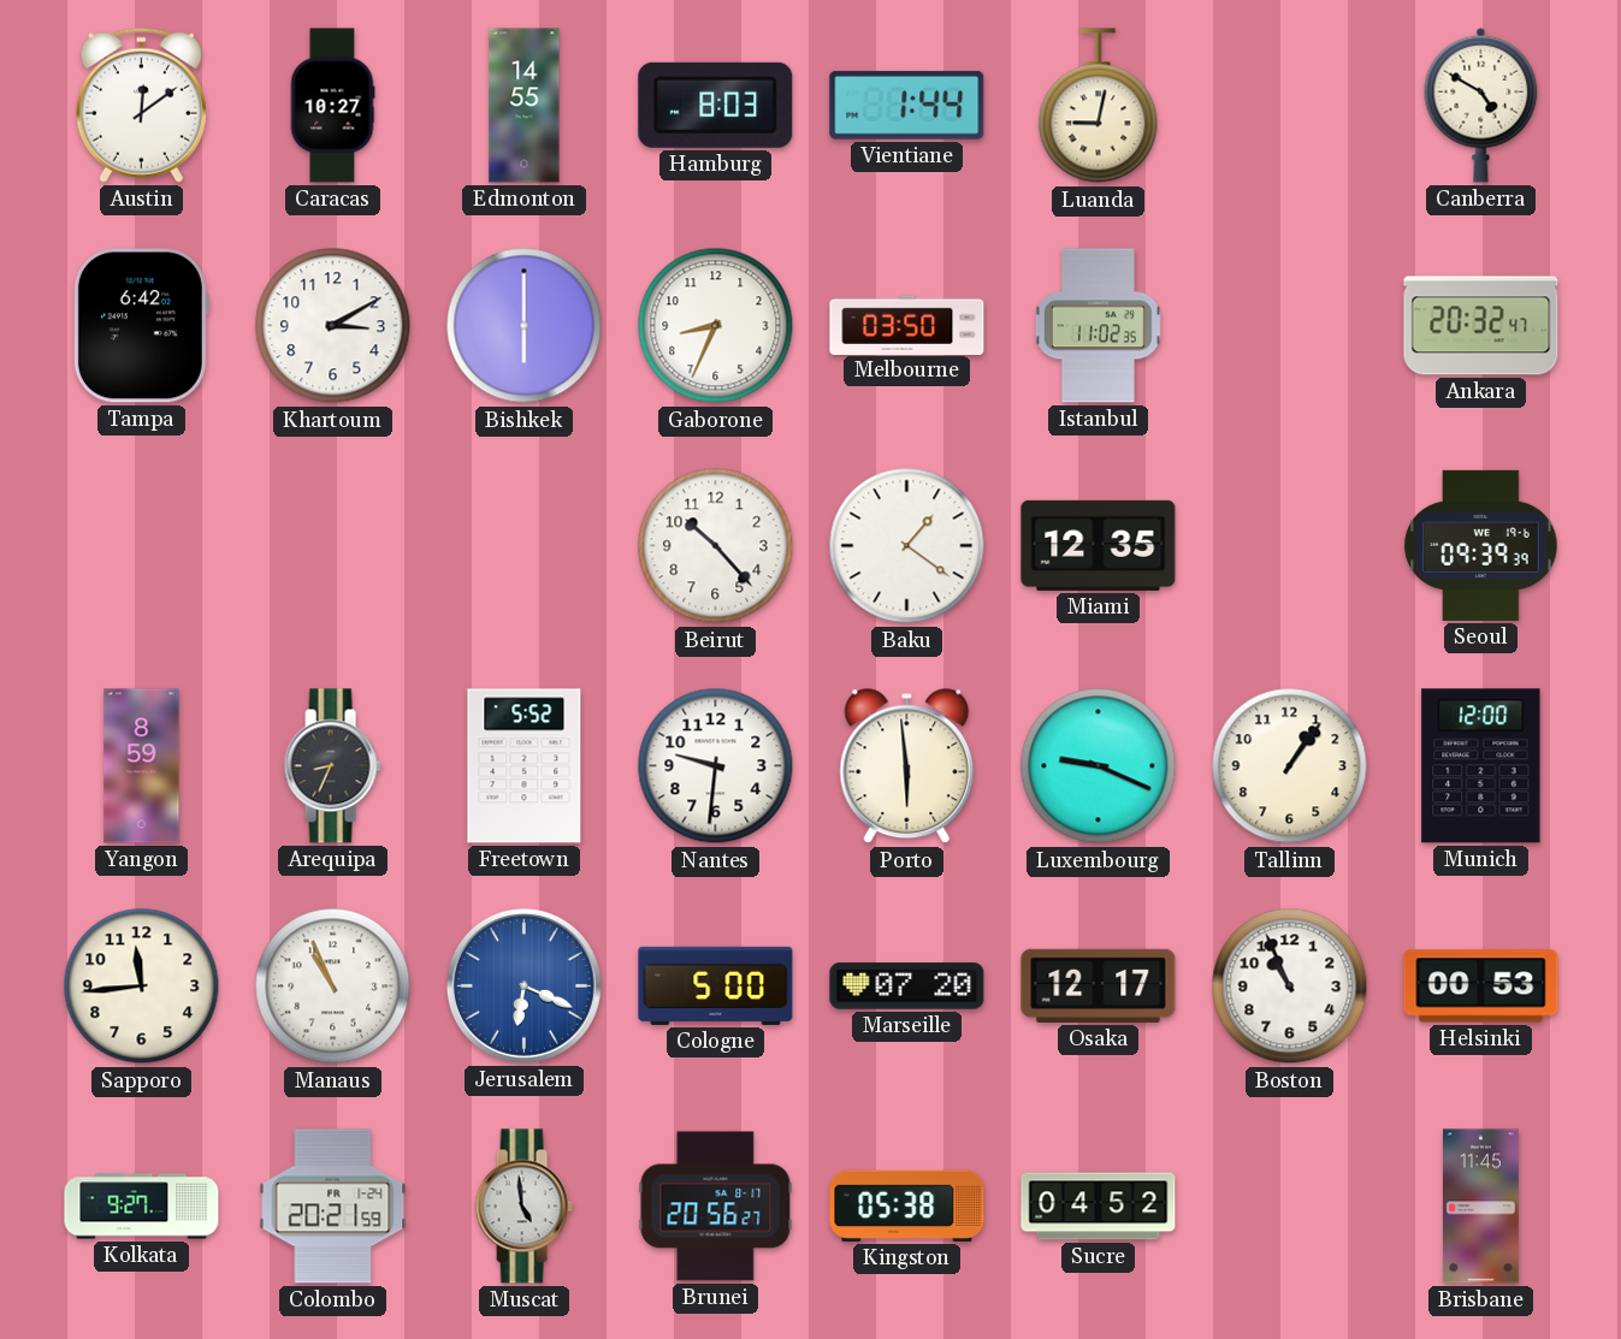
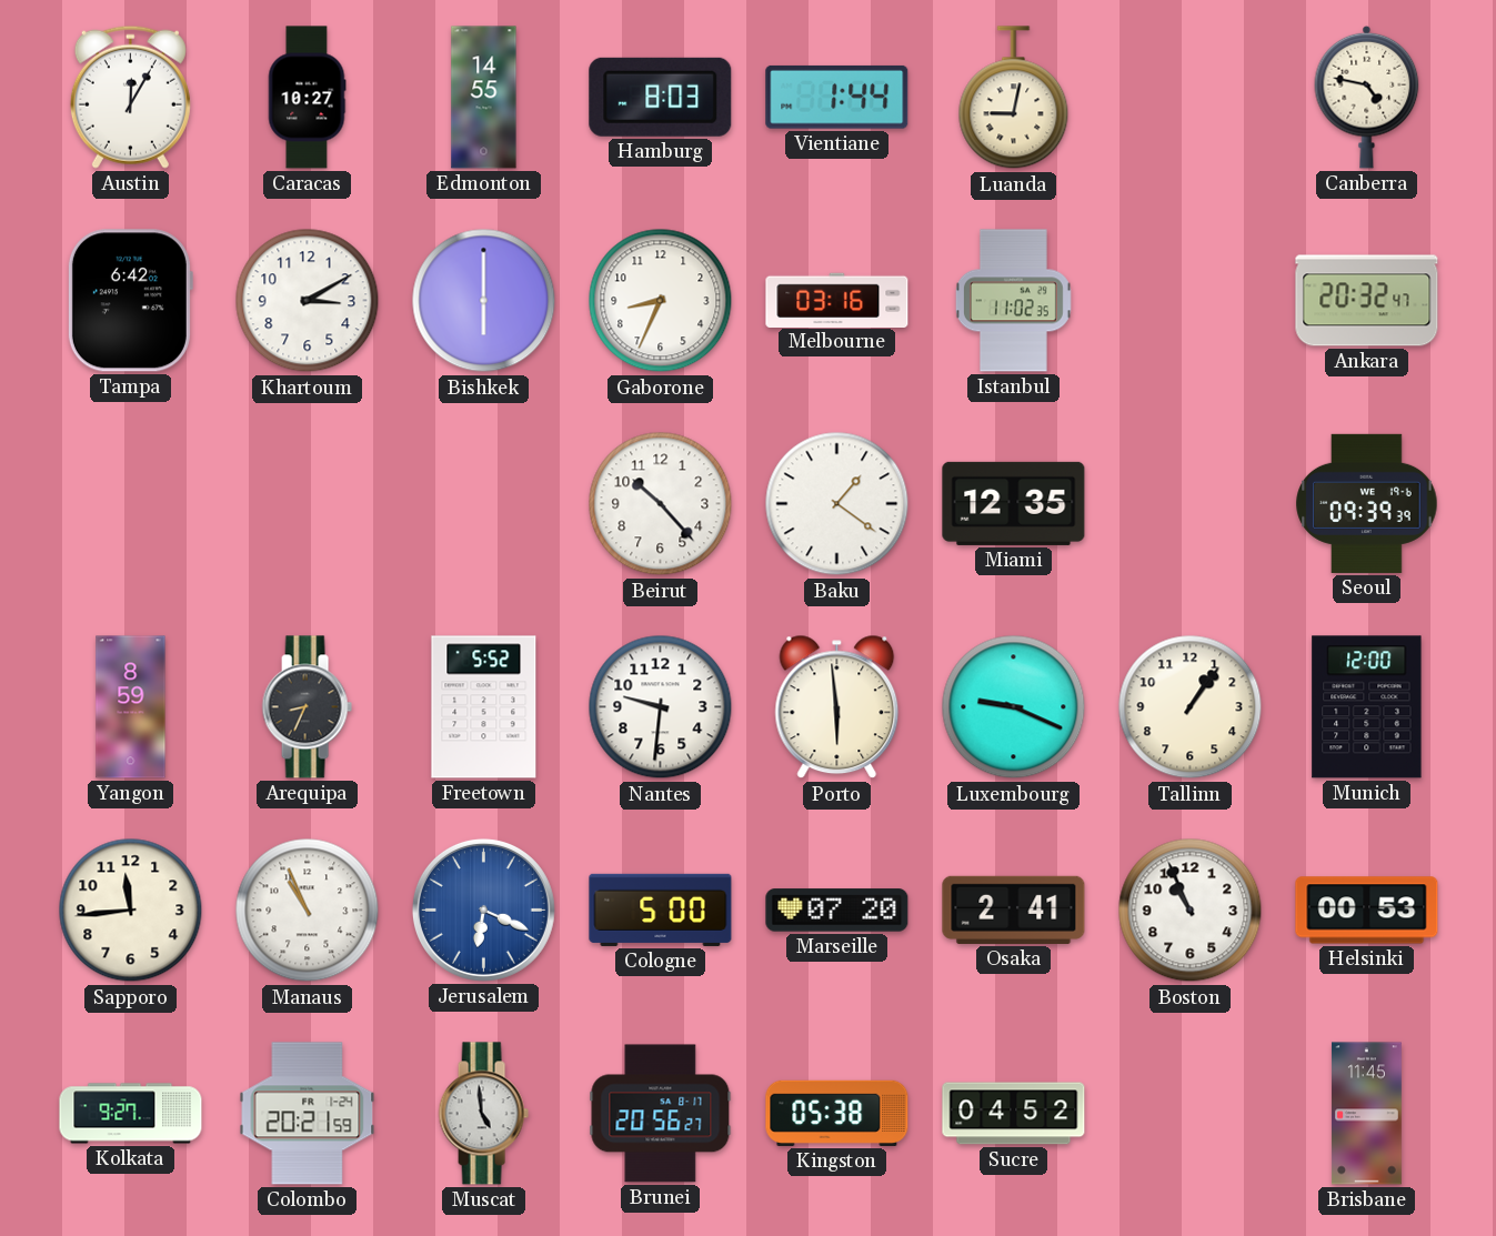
Austin: 12:09 -> 12:05
Canberra: 4:50 -> 4:47
Melbourne: 03:50 -> 03:16
Osaka: 12:17 -> 2:41
